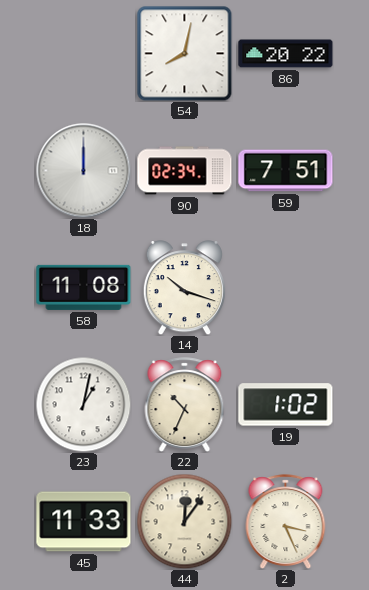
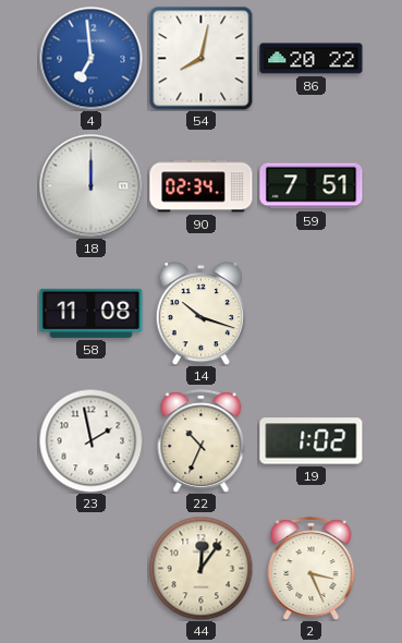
4: none -> 6:59
23: 1:02 -> 1:58
45: 11:33 -> none
